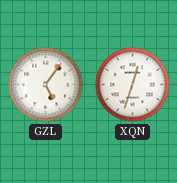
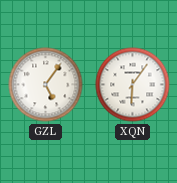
XQN: 12:33 -> 6:06
